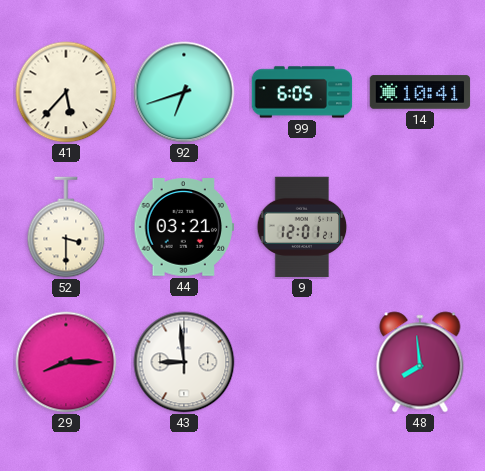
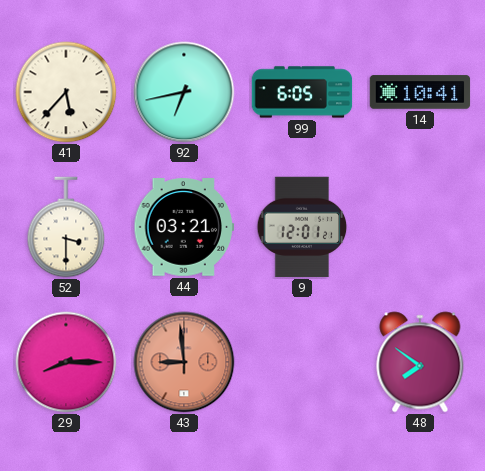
92: 6:42 -> 6:43
43 dial: white -> salmon
48: 7:59 -> 7:51
